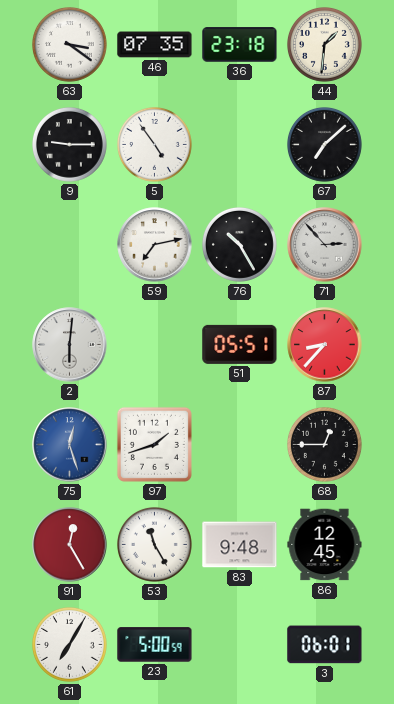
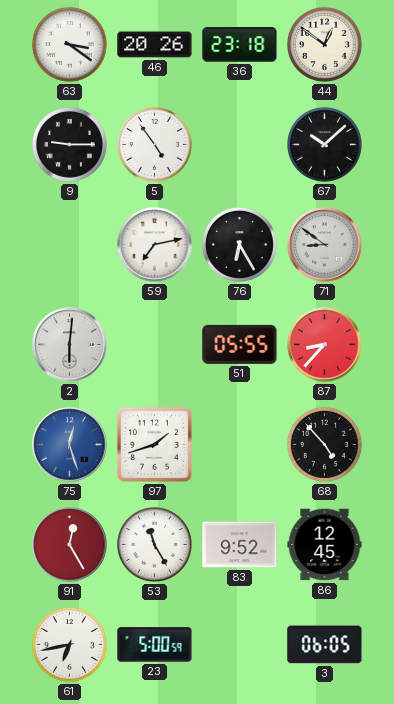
46: 07:35 -> 20:26
44: 1:31 -> 12:51
67: 7:08 -> 10:08
76: 10:25 -> 6:25
71: 2:53 -> 8:51
51: 05:51 -> 05:55
68: 12:45 -> 4:53
83: 9:48 -> 9:52
61: 7:05 -> 6:43
3: 06:01 -> 06:05
